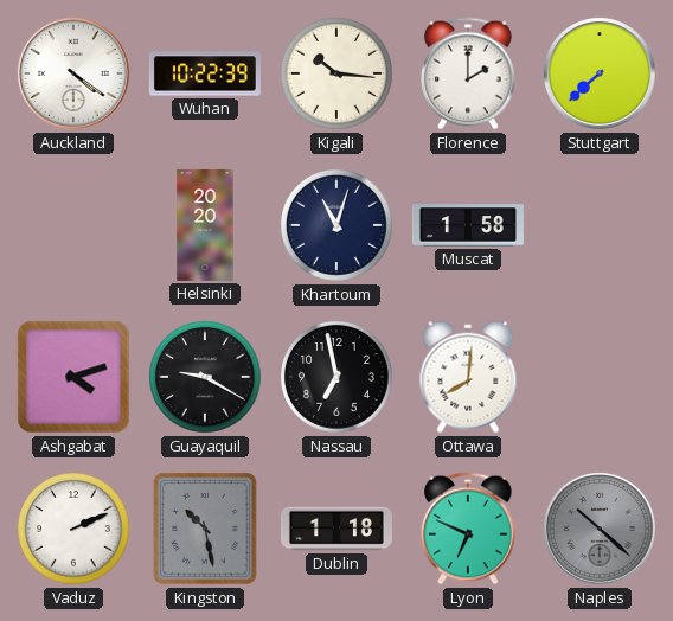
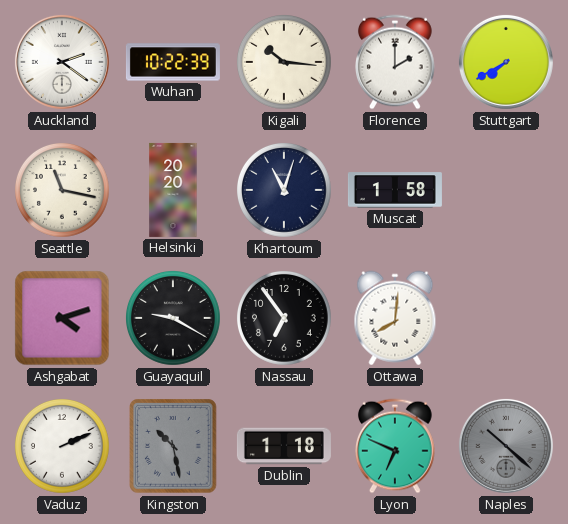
Auckland: 4:21 -> 2:21
Stuttgart: 7:38 -> 7:40
Seattle: none -> 11:17
Nassau: 6:58 -> 6:54
